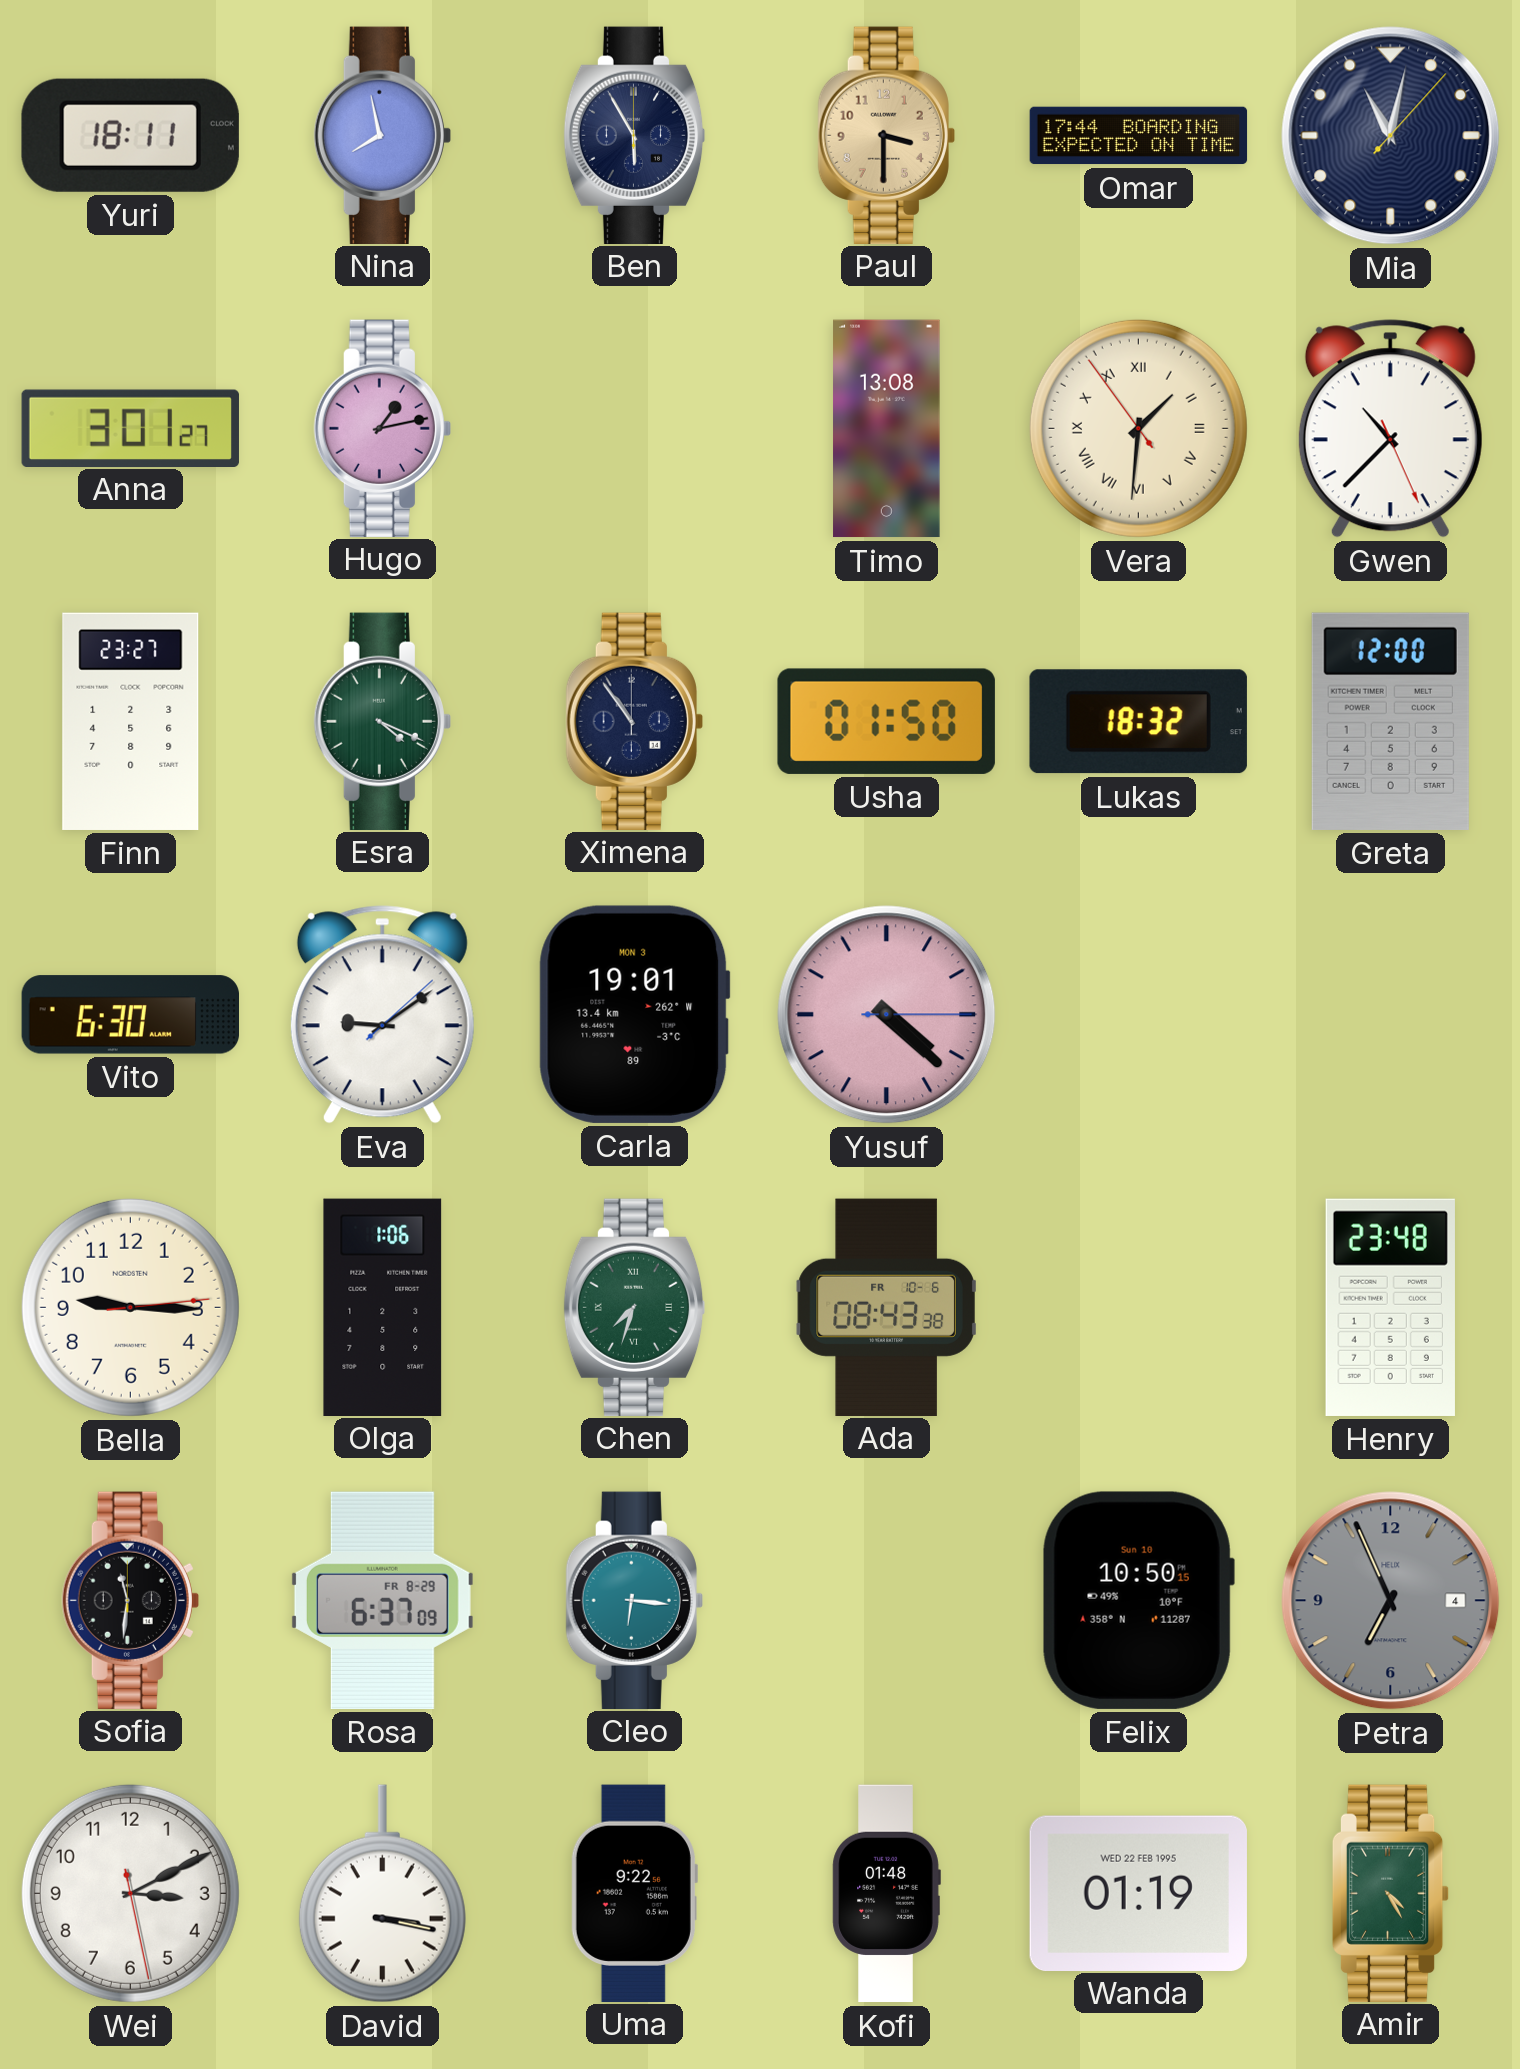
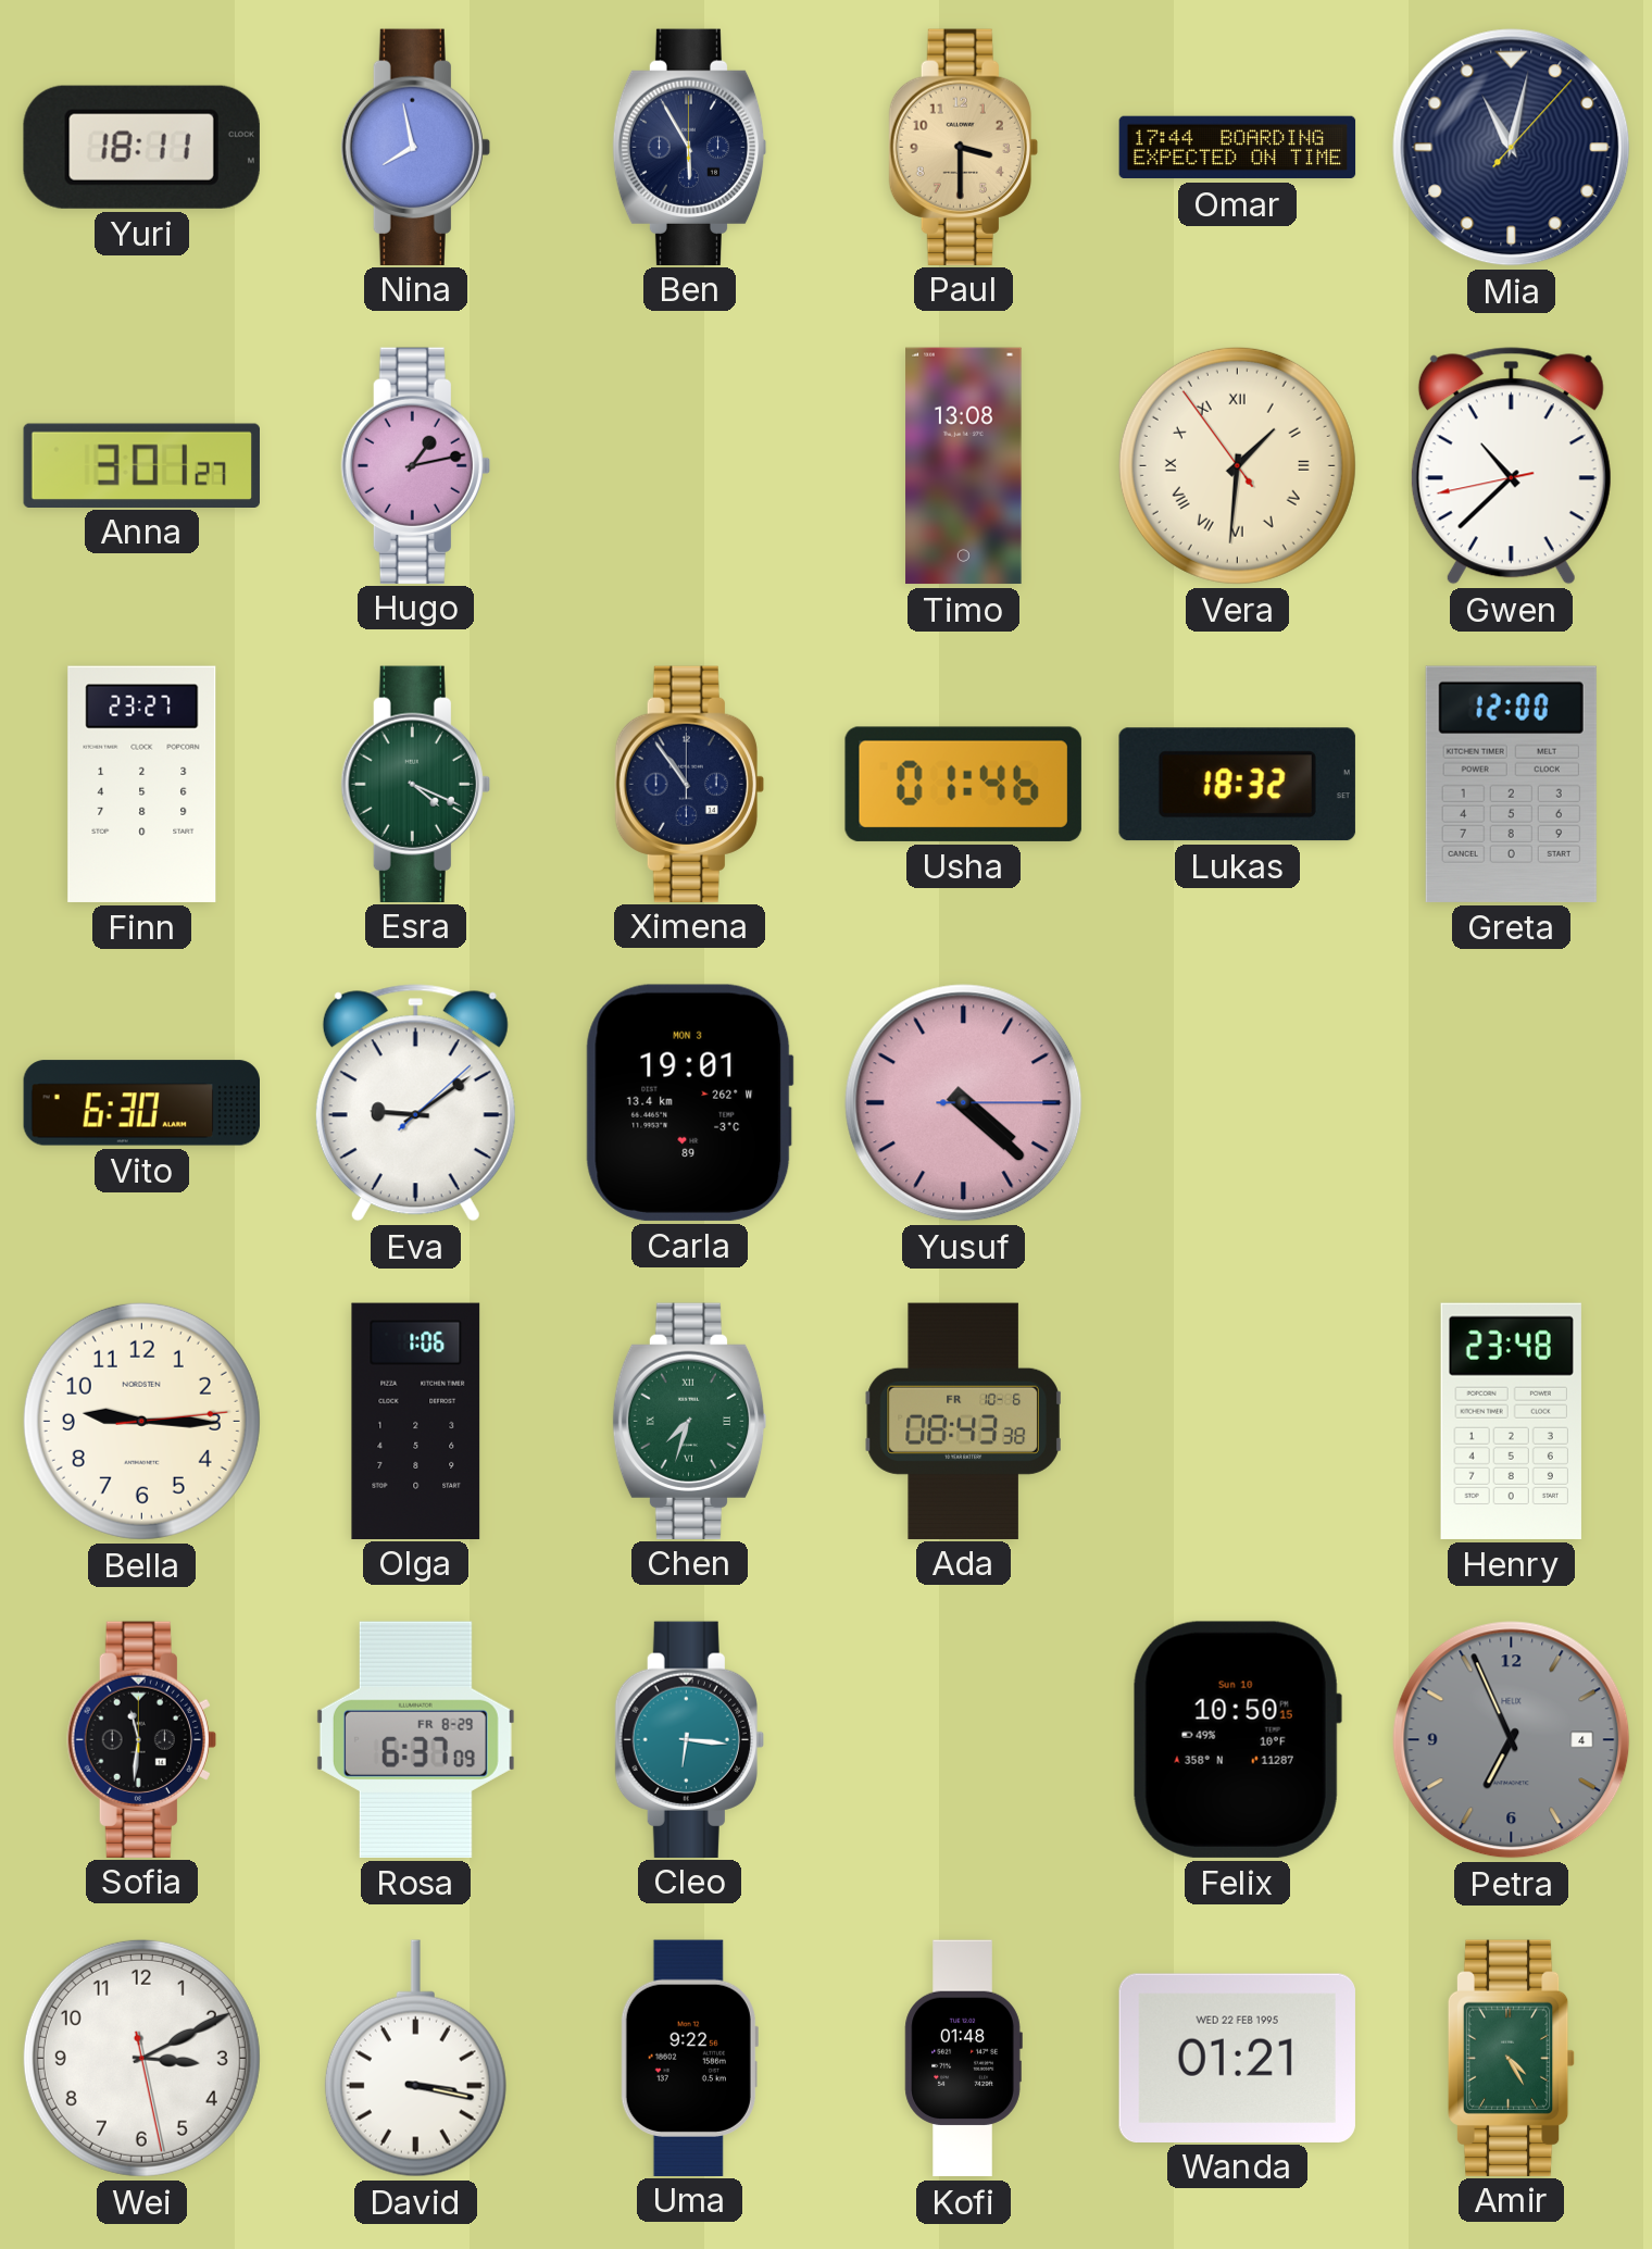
Gwen: 10:37:26 -> 10:37:43
Usha: 01:50 -> 01:46
Wanda: 01:19 -> 01:21
